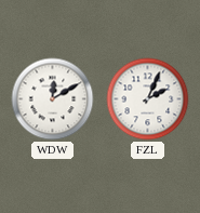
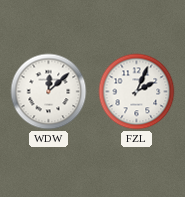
WDW: 12:10 -> 12:08
